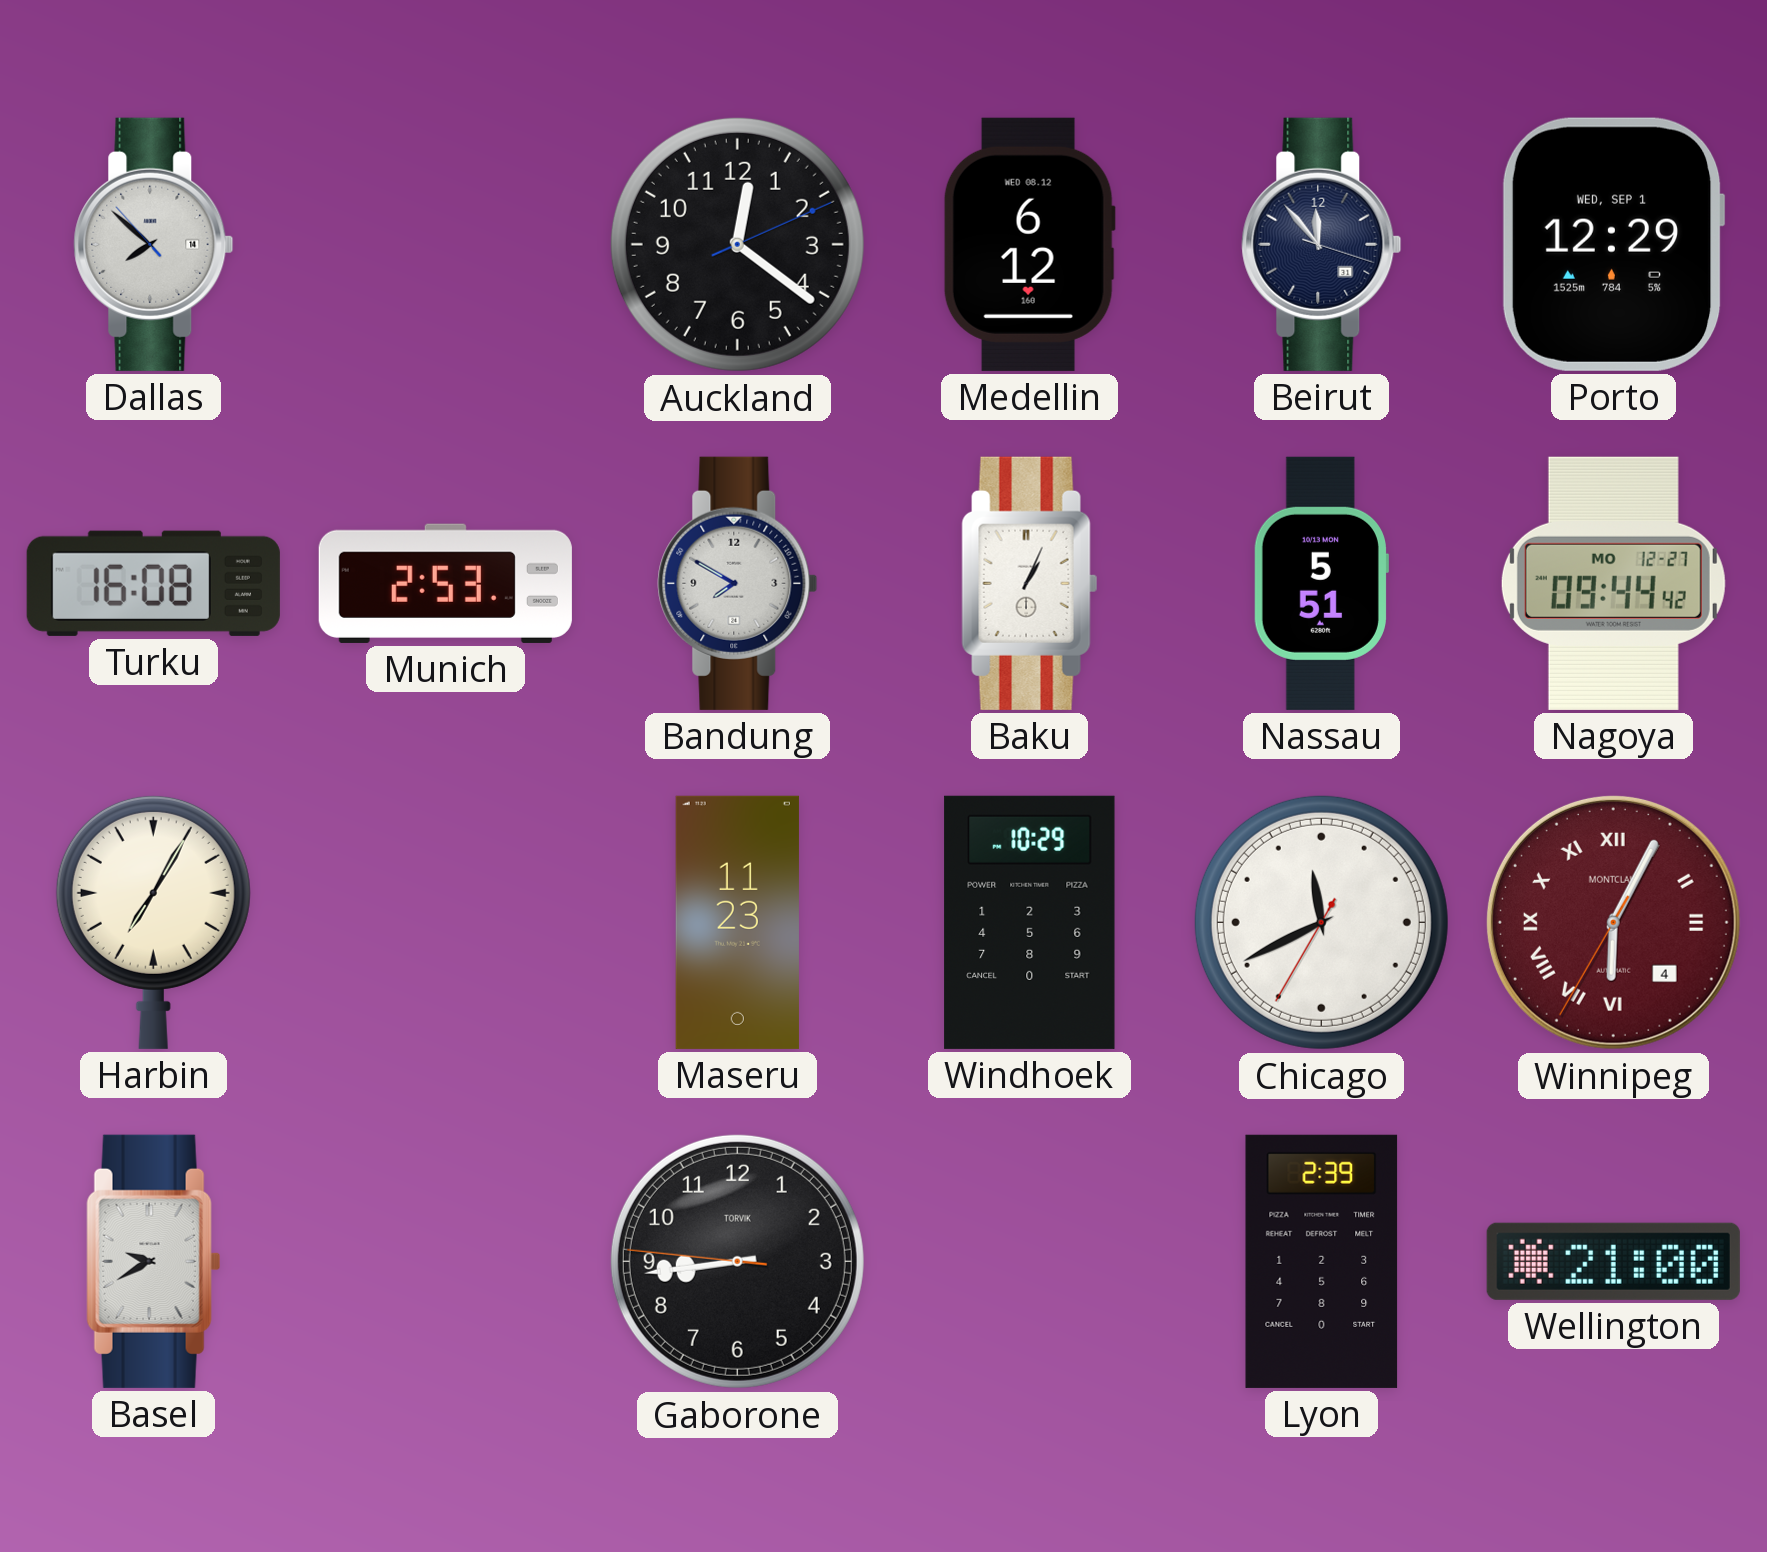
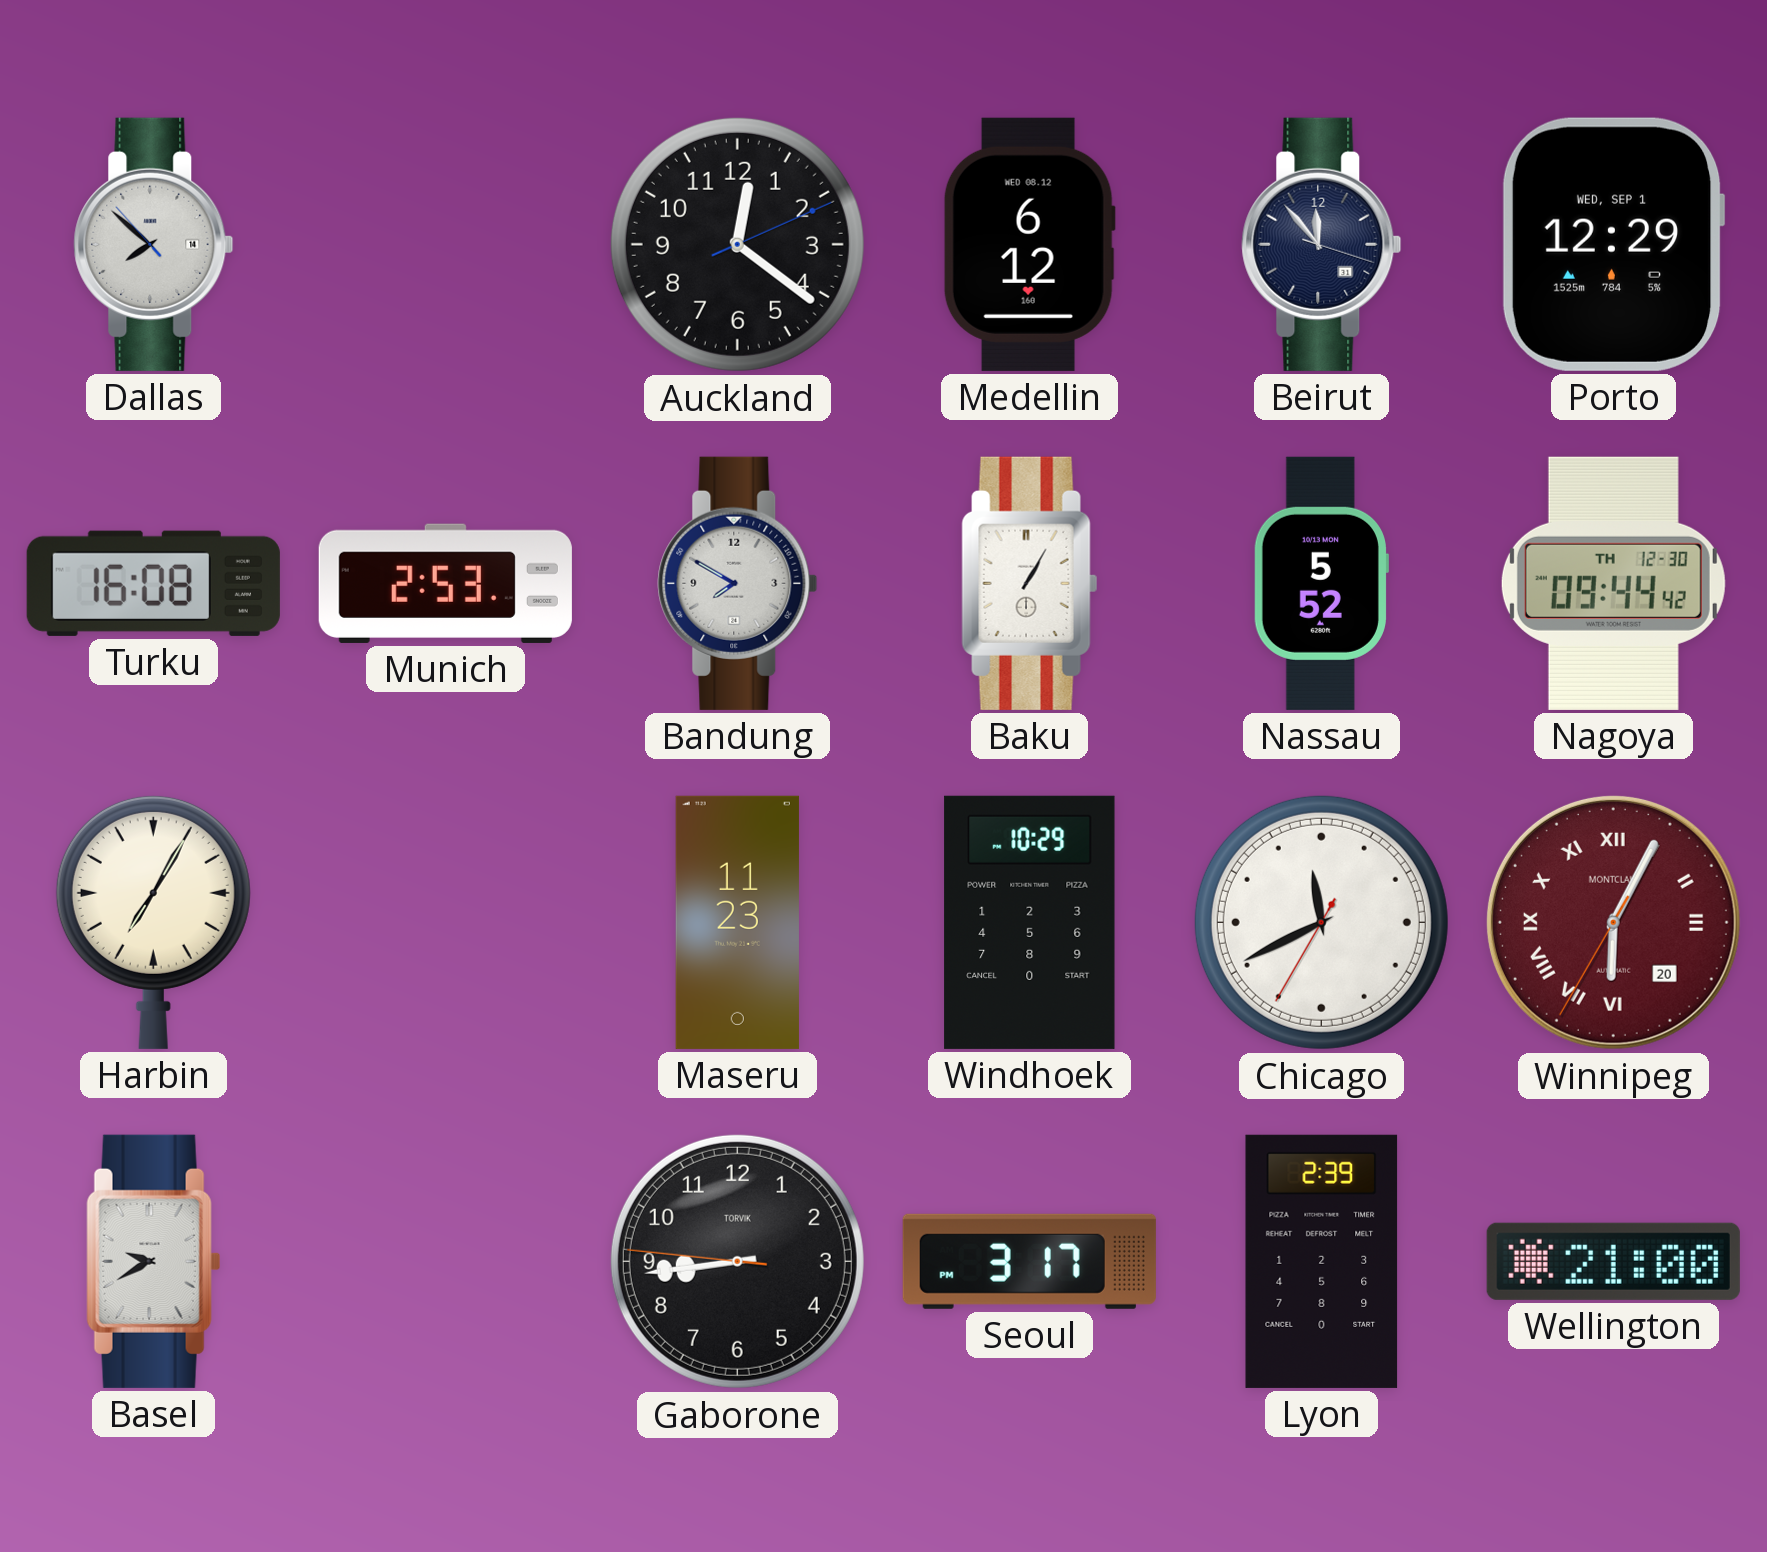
Baku: 1:04 -> 1:05
Nassau: 5:51 -> 5:52
Nagoya date: MO 12-27 -> TH 12-30
Winnipeg date: 4 -> 20
Seoul: none -> 3:17
